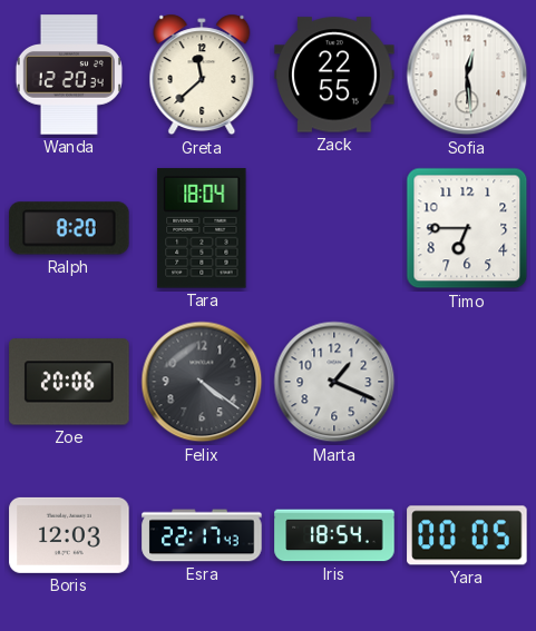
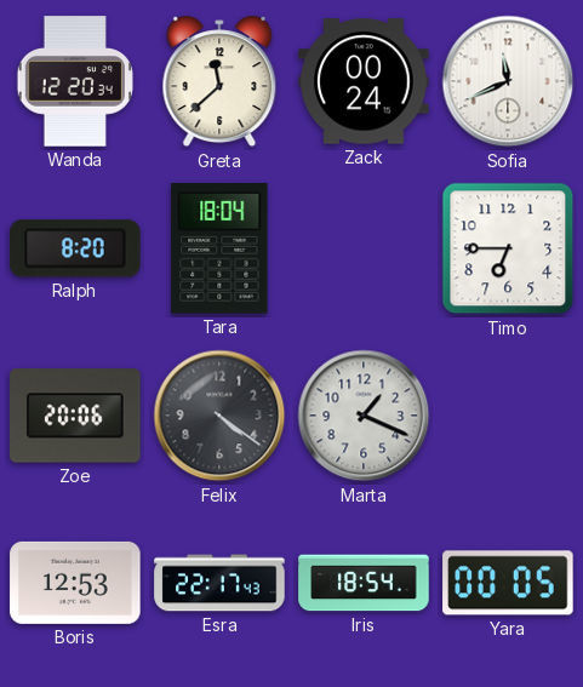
Zack: 22:55 -> 00:24
Sofia: 12:29 -> 11:41
Boris: 12:03 -> 12:53
